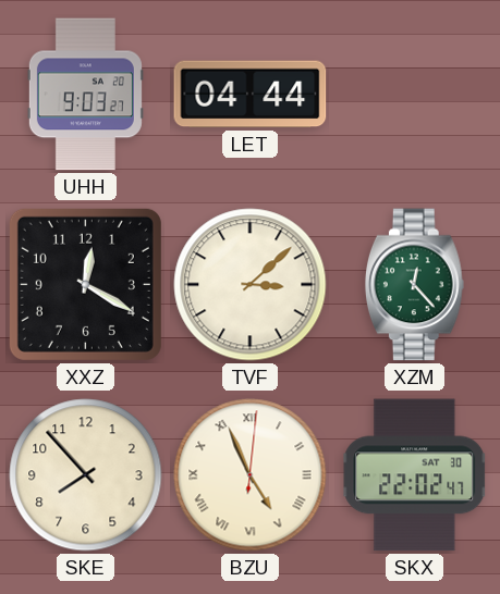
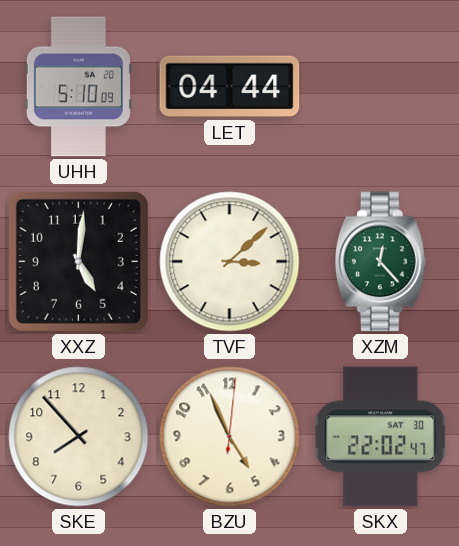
UHH: 9:03 -> 5:10
XXZ: 12:20 -> 5:01
BZU numerals: Roman -> Arabic
